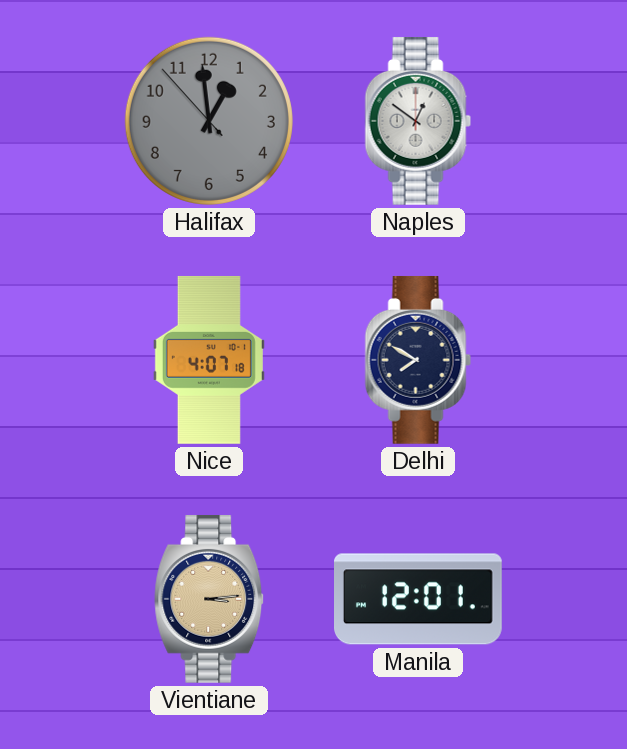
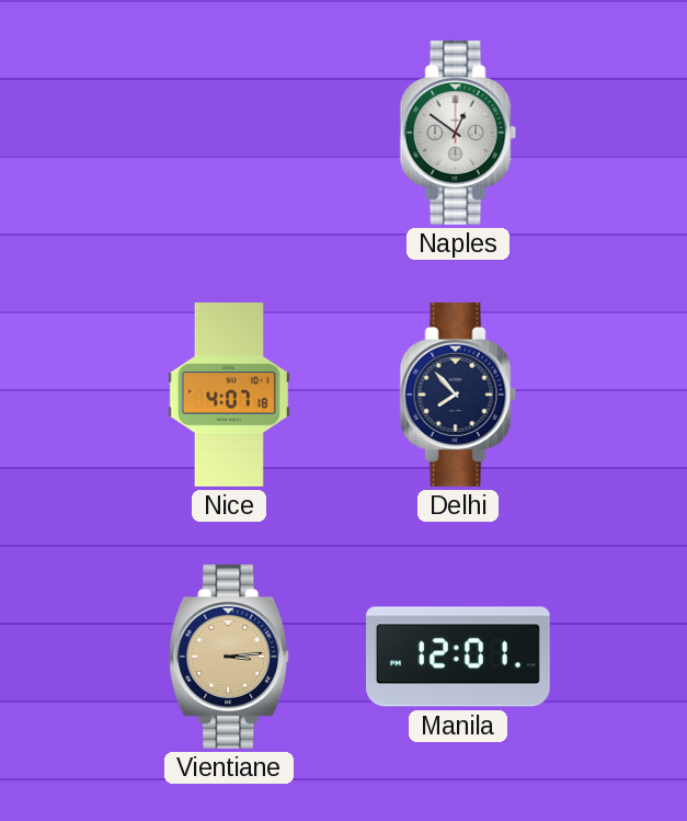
Halifax: 12:58 -> none
Delhi: 7:50 -> 7:53
